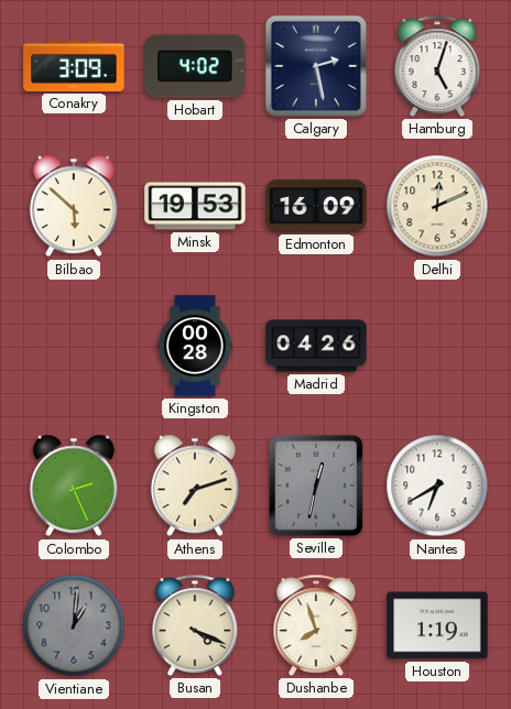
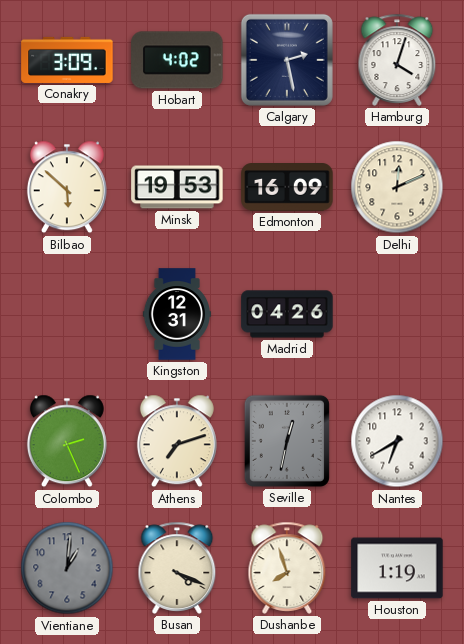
Hamburg: 5:03 -> 4:03
Kingston: 00:28 -> 12:31
